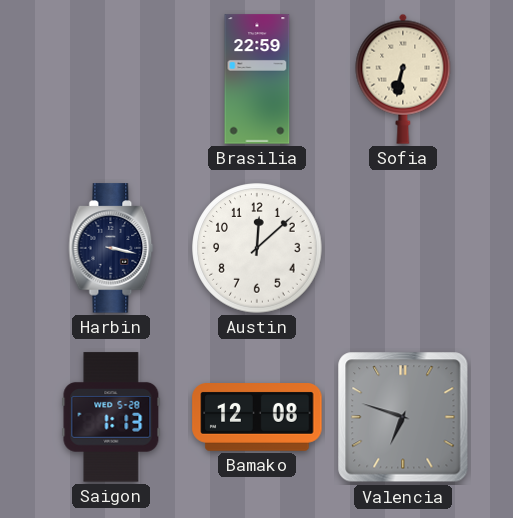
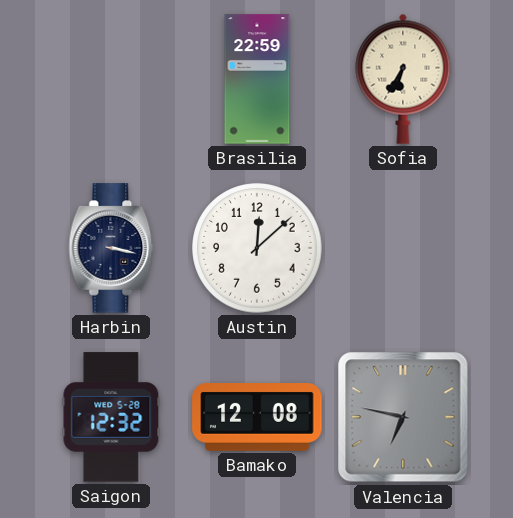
Sofia: 6:32 -> 6:35
Saigon: 1:13 -> 12:32
Valencia: 6:48 -> 6:47
